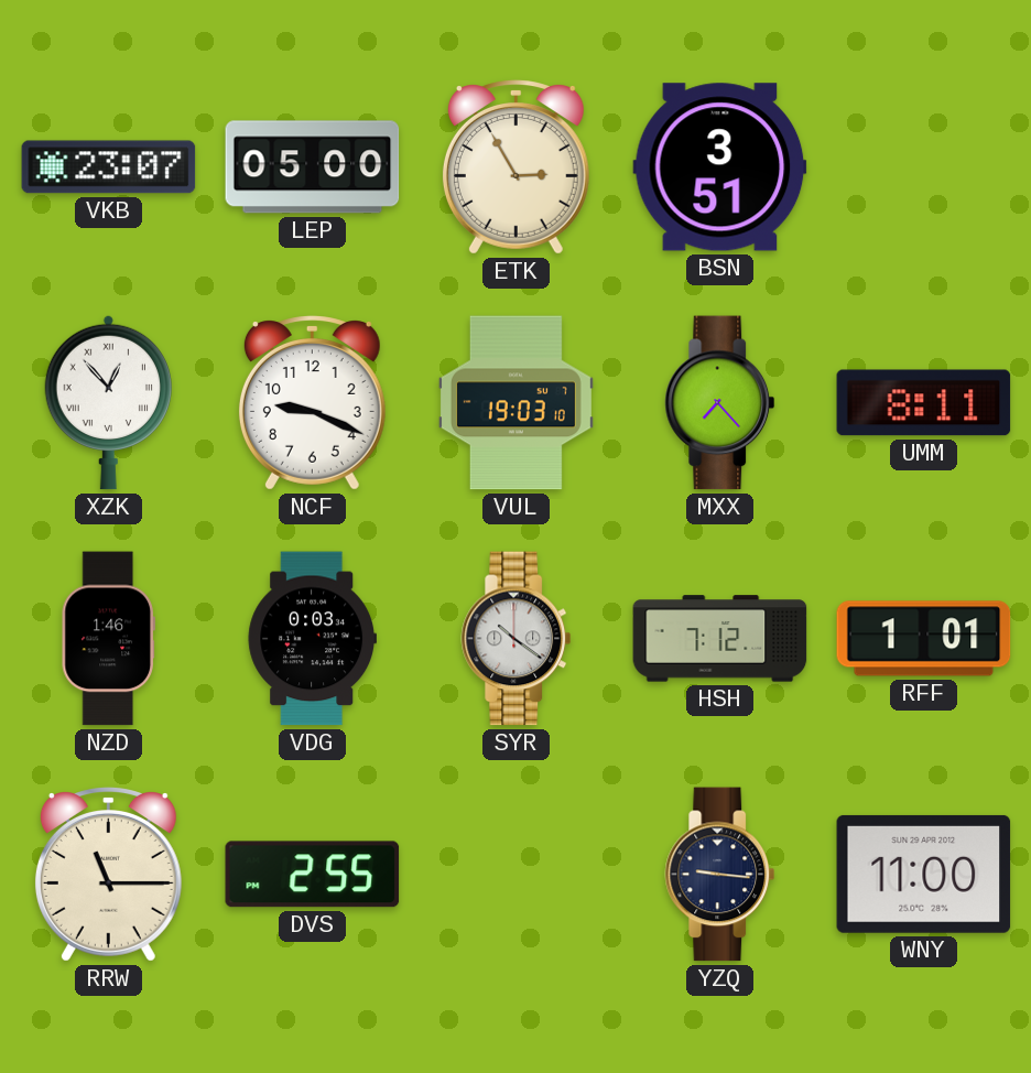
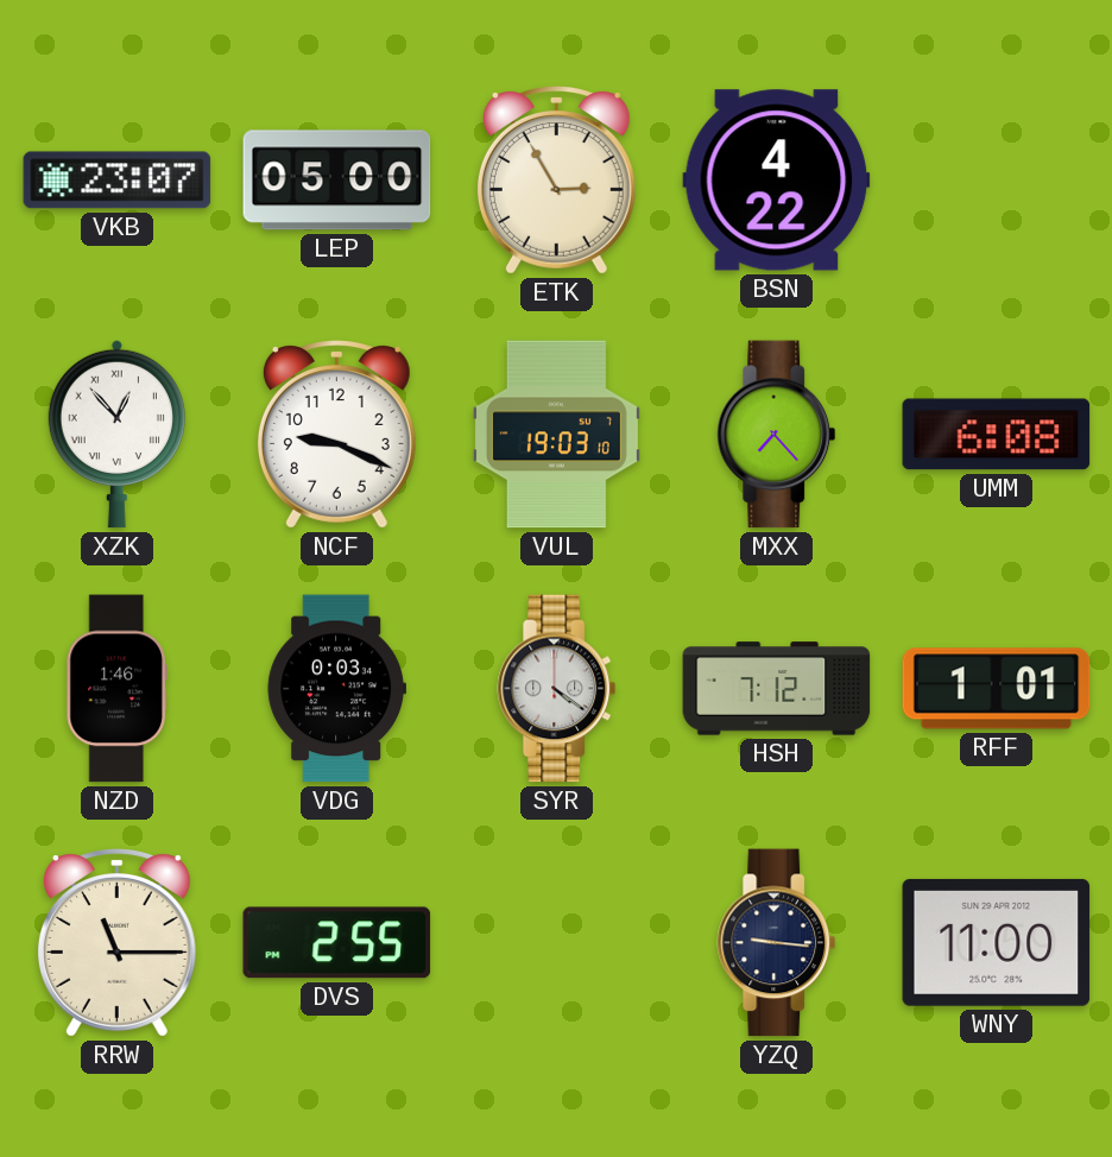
BSN: 3:51 -> 4:22
UMM: 8:11 -> 6:08
SYR: 10:21 -> 4:21
